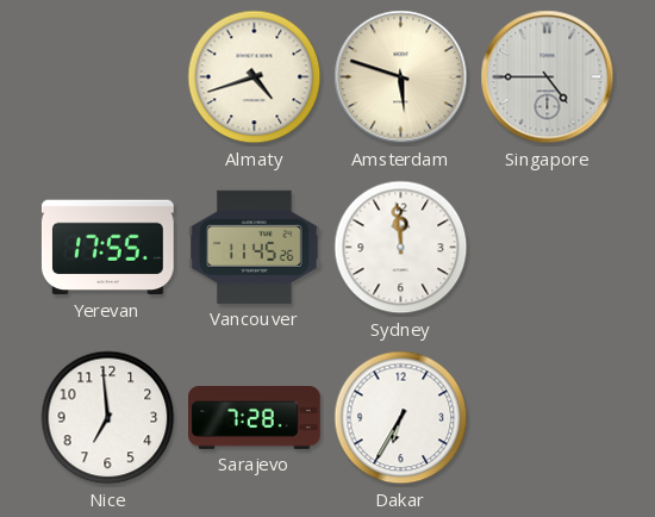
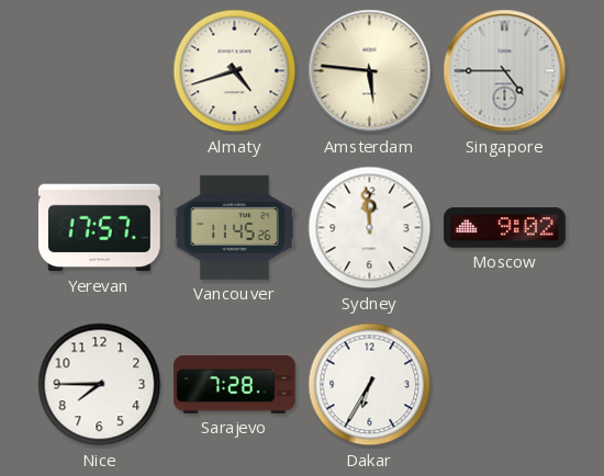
Amsterdam: 5:48 -> 5:46
Yerevan: 17:55 -> 17:57
Moscow: none -> 9:02
Nice: 6:59 -> 7:45
